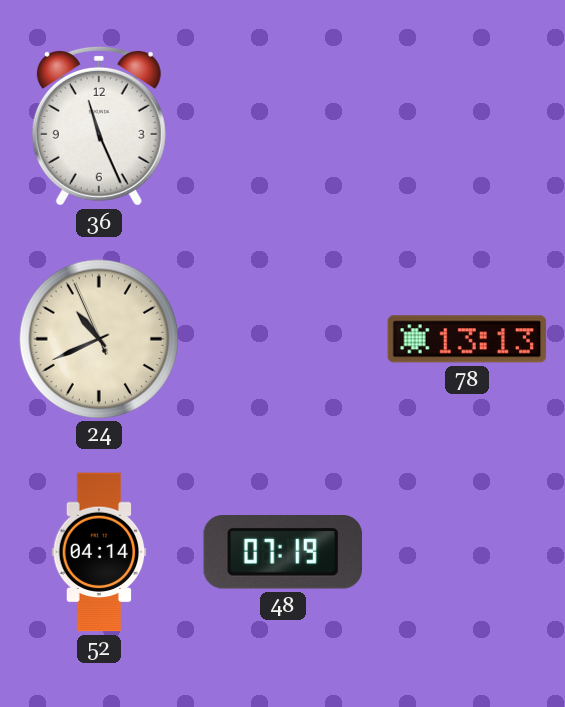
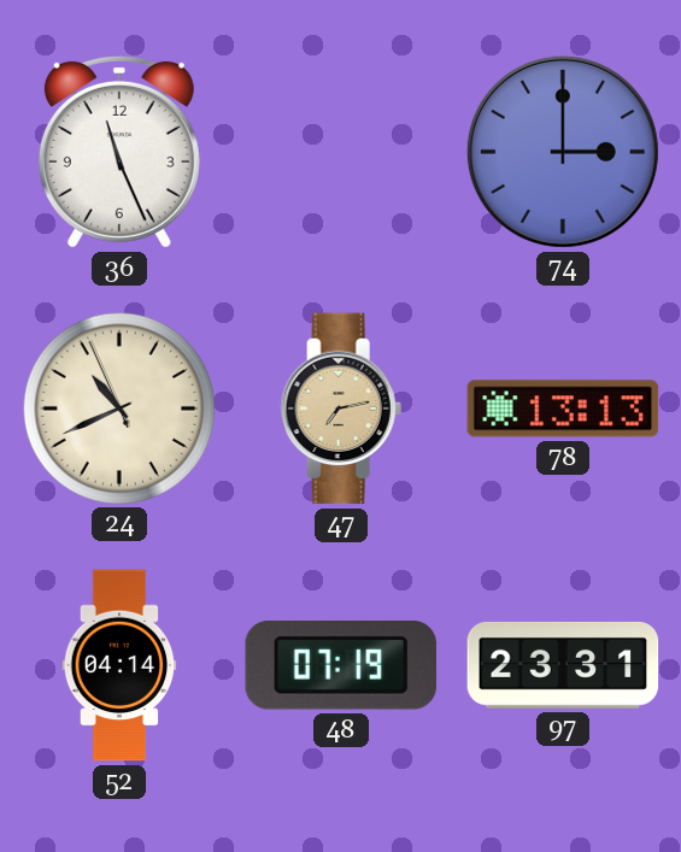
74: none -> 3:00
47: none -> 7:13
97: none -> 23:31
